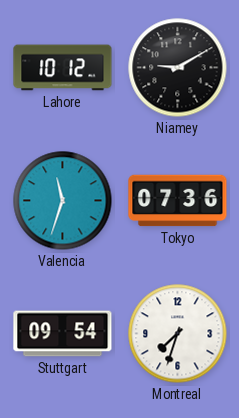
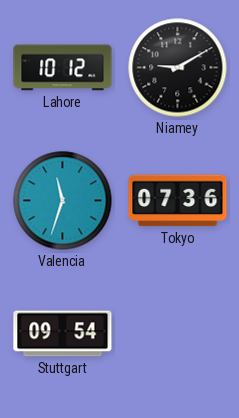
Montreal: 7:33 -> none
